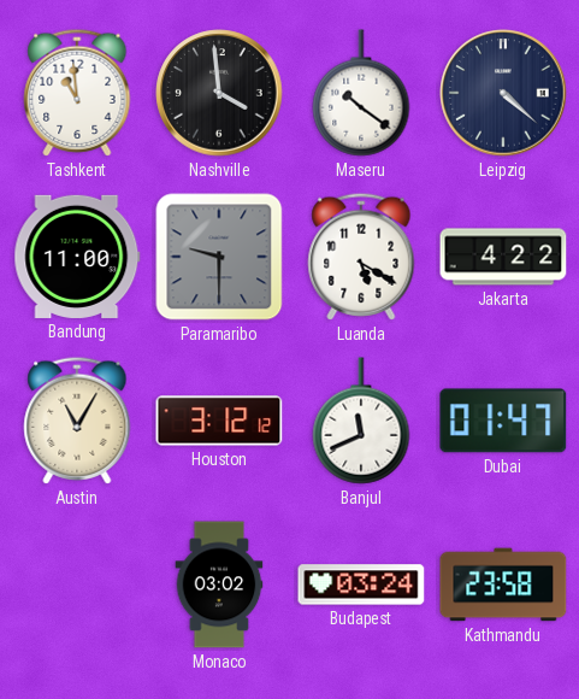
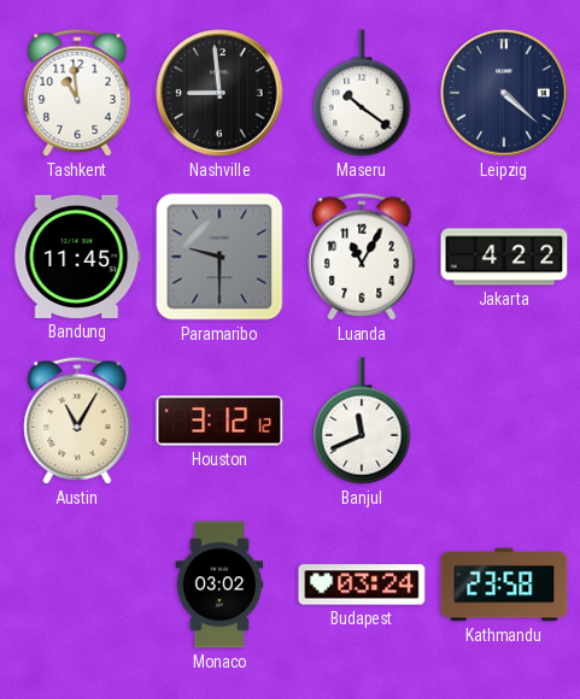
Nashville: 3:59 -> 8:59
Bandung: 11:00 -> 11:45
Luanda: 5:20 -> 11:05
Dubai: 01:47 -> none
